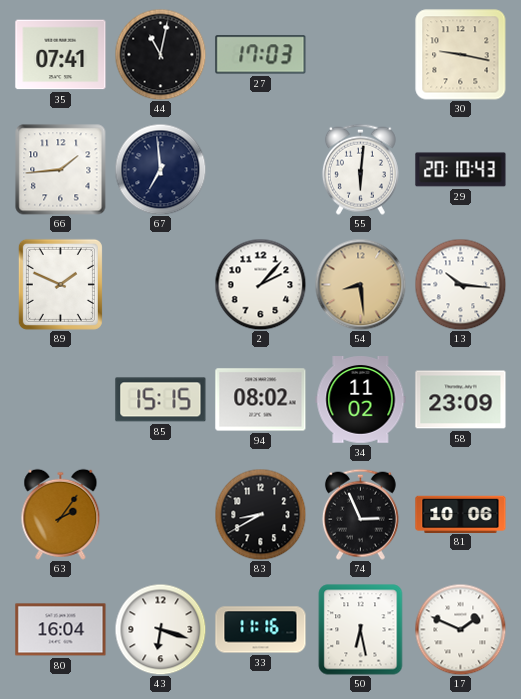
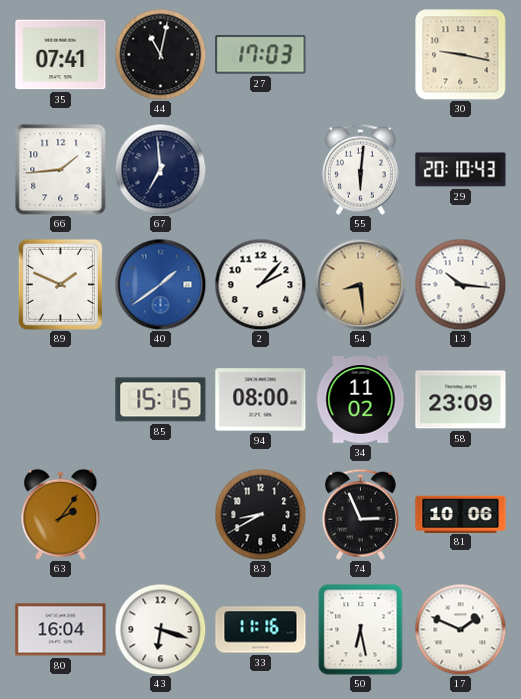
40: none -> 1:39
94: 08:02 -> 08:00
